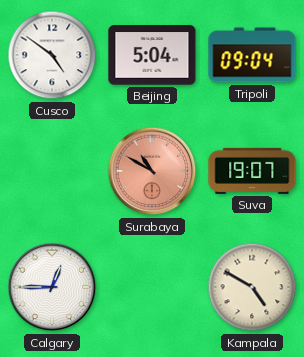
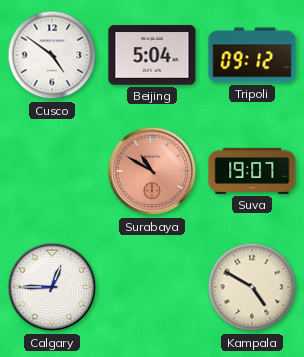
Tripoli: 09:04 -> 09:12
